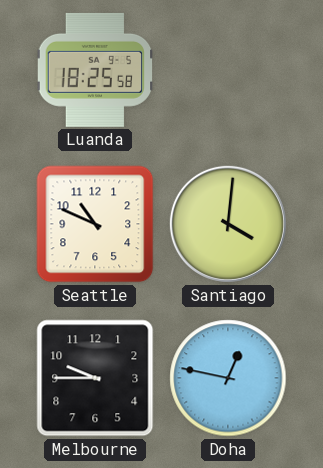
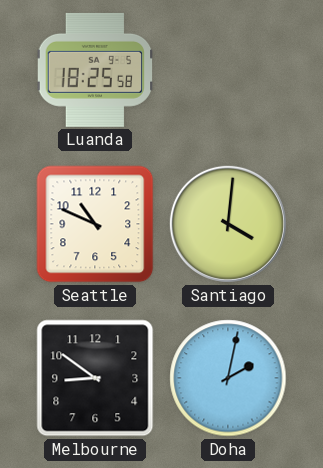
Melbourne: 9:45 -> 8:51
Doha: 12:47 -> 2:02
